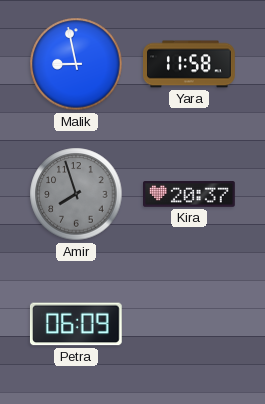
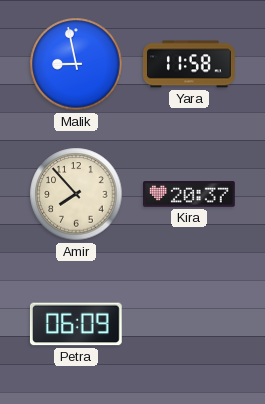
Amir: 7:57 -> 7:53
Amir dial: grey -> cream
